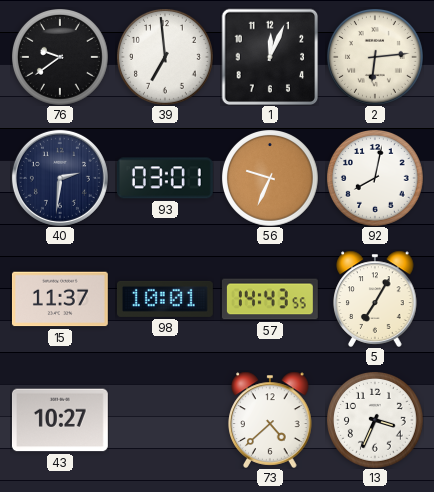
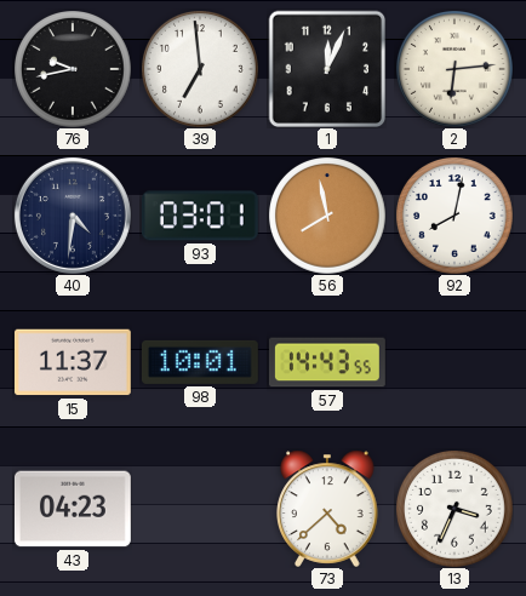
76: 9:39 -> 9:43
40: 2:31 -> 4:31
56: 9:34 -> 7:58
5: 7:05 -> none
43: 10:27 -> 04:23
